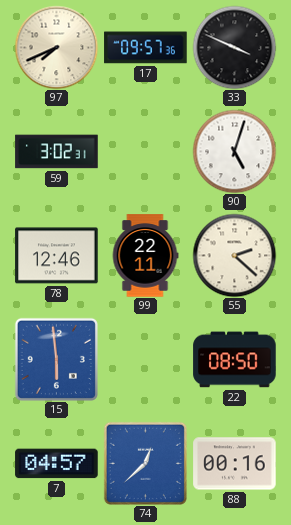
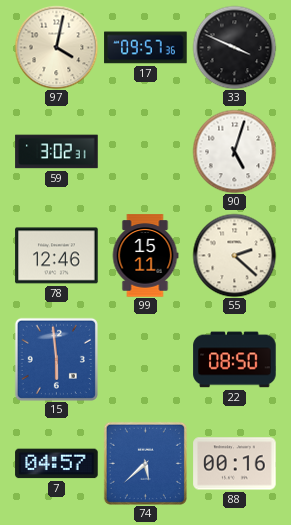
97: 7:41 -> 4:02
99: 22:11 -> 15:11
74: 12:38 -> 5:38
